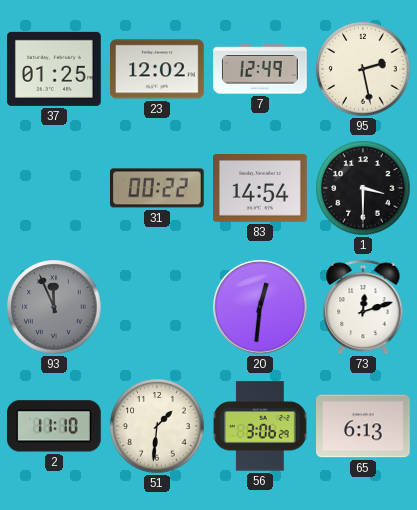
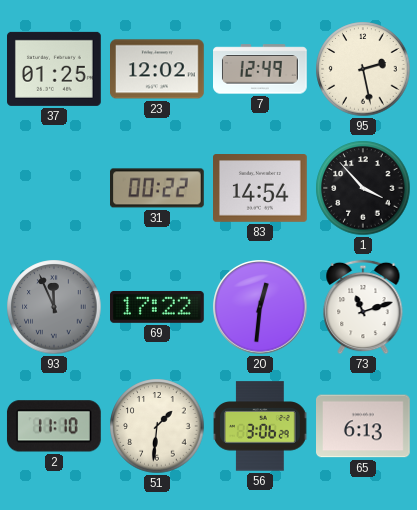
1: 3:30 -> 3:53
69: none -> 17:22
73: 12:12 -> 11:12
